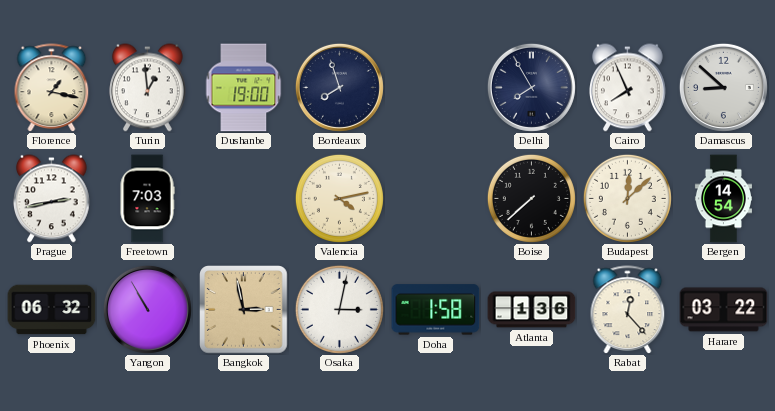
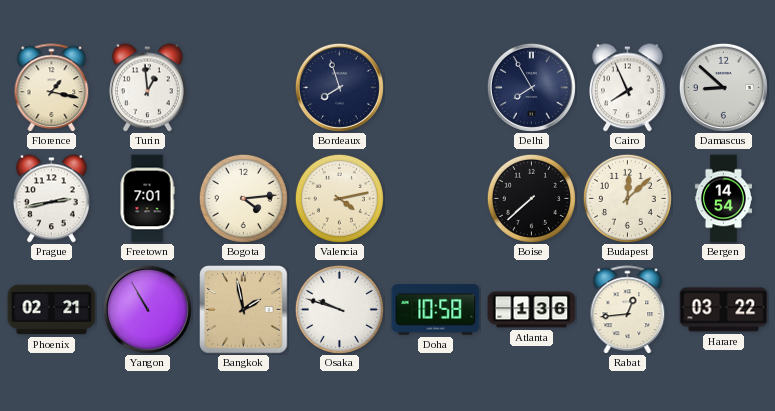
Dushanbe: 19:00 -> none
Freetown: 7:03 -> 7:01
Bogota: none -> 4:14
Phoenix: 06:32 -> 02:21
Bangkok: 2:58 -> 1:58
Osaka: 3:02 -> 9:48
Doha: 1:58 -> 10:58
Rabat: 12:23 -> 12:44
